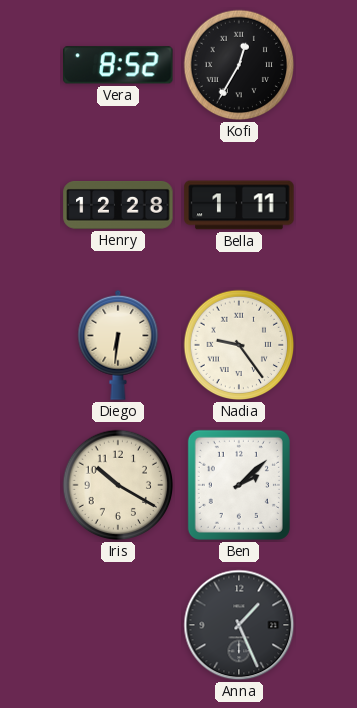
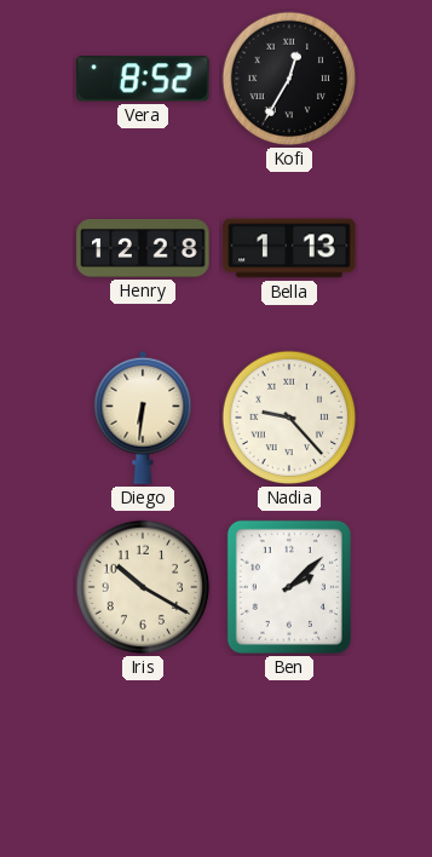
Bella: 1:11 -> 1:13
Nadia: 9:24 -> 9:23
Anna: 1:26 -> none
